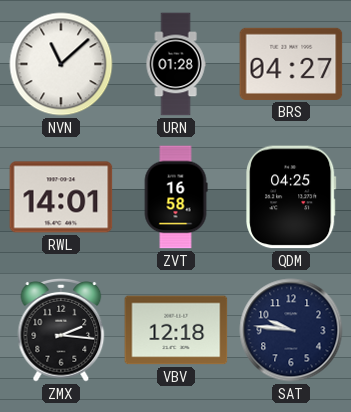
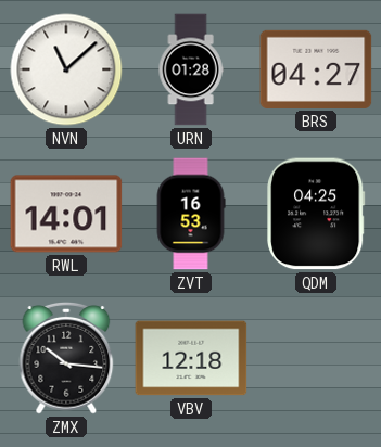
ZVT: 16:58 -> 16:53
ZMX: 2:16 -> 10:16
SAT: 9:46 -> none
